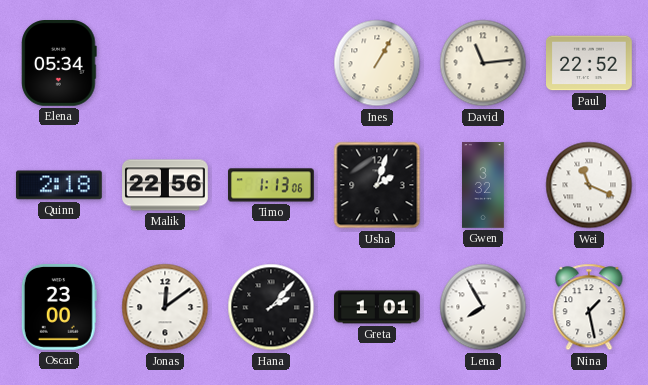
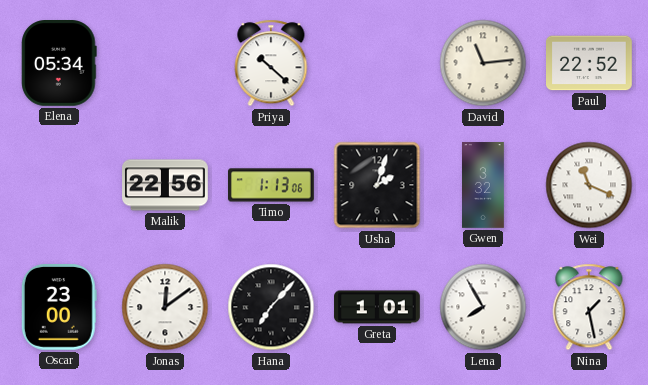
Priya: none -> 10:22
Ines: 1:05 -> none
Quinn: 2:18 -> none
Hana: 2:07 -> 7:07
